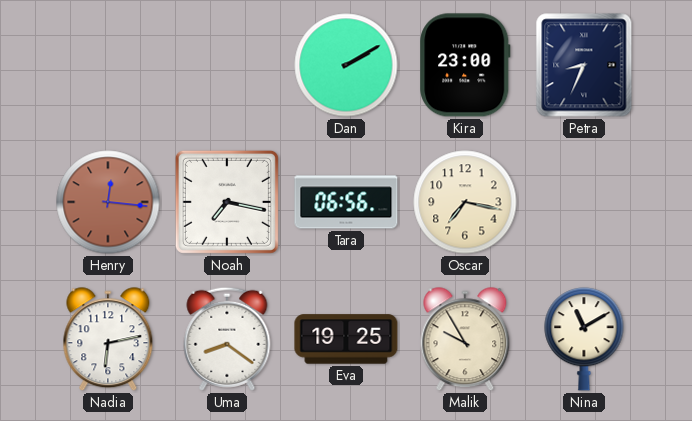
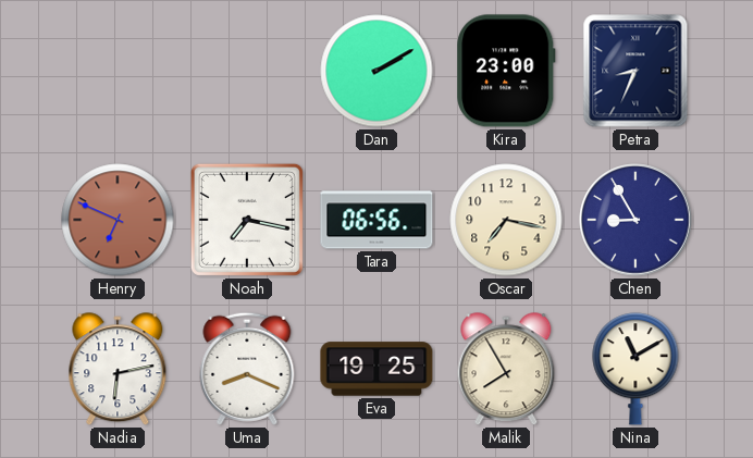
Henry: 12:16 -> 6:49
Chen: none -> 8:55
Uma: 8:21 -> 8:19
Malik: 9:55 -> 7:55
